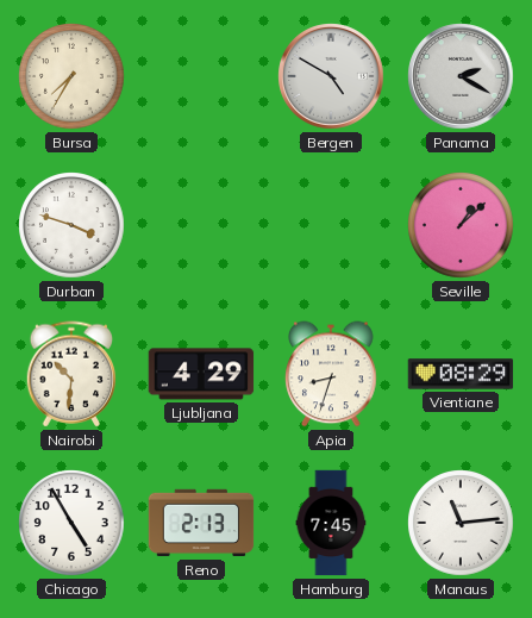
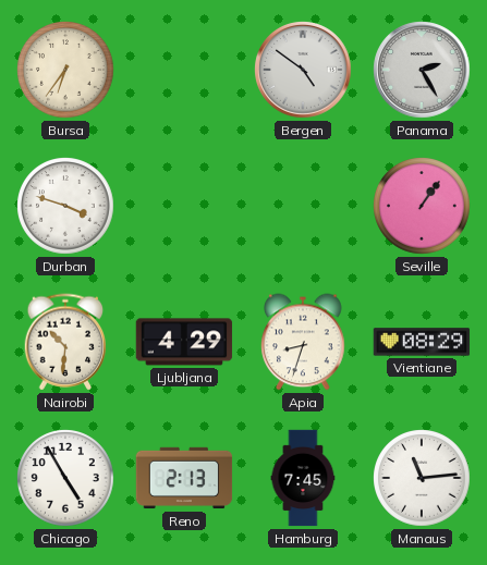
Bursa: 7:35 -> 6:36
Bergen: 4:50 -> 4:51
Panama: 2:20 -> 2:25
Seville: 1:08 -> 1:06
